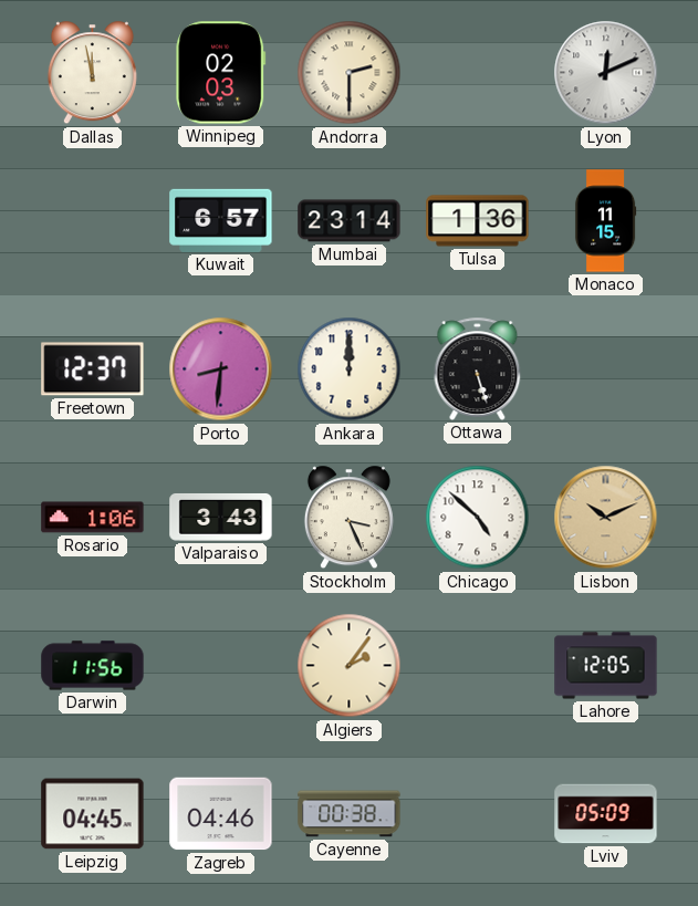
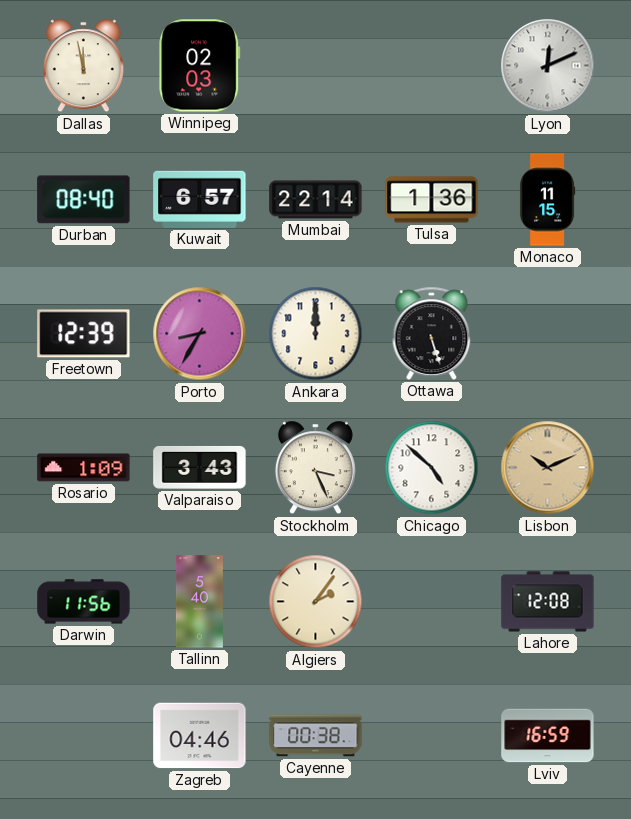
Andorra: 2:30 -> none
Durban: none -> 08:40
Mumbai: 23:14 -> 22:14
Freetown: 12:37 -> 12:39
Porto: 8:31 -> 8:35
Rosario: 1:06 -> 1:09
Tallinn: none -> 5:40
Lahore: 12:05 -> 12:08
Leipzig: 04:45 -> none
Lviv: 05:09 -> 16:59
